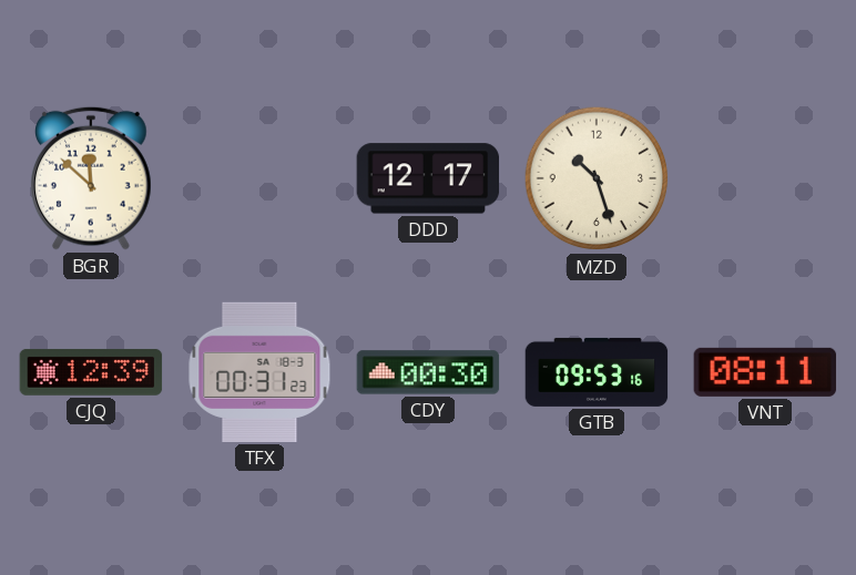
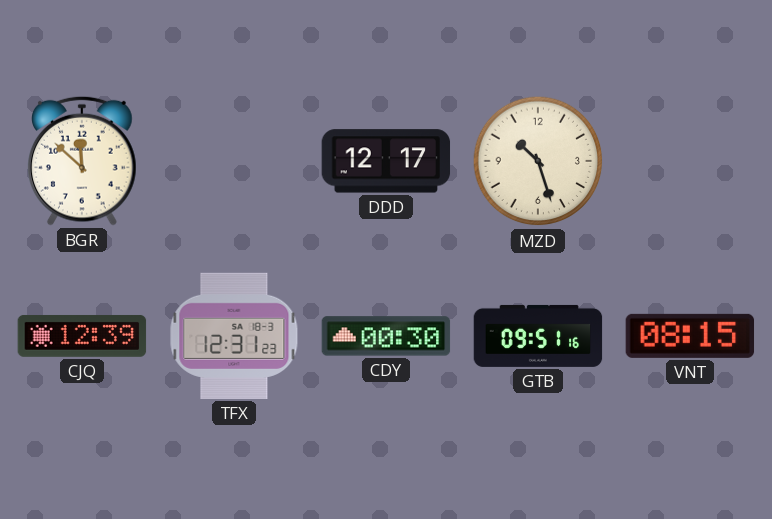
TFX: 00:31 -> 12:31
GTB: 09:53 -> 09:51
VNT: 08:11 -> 08:15
